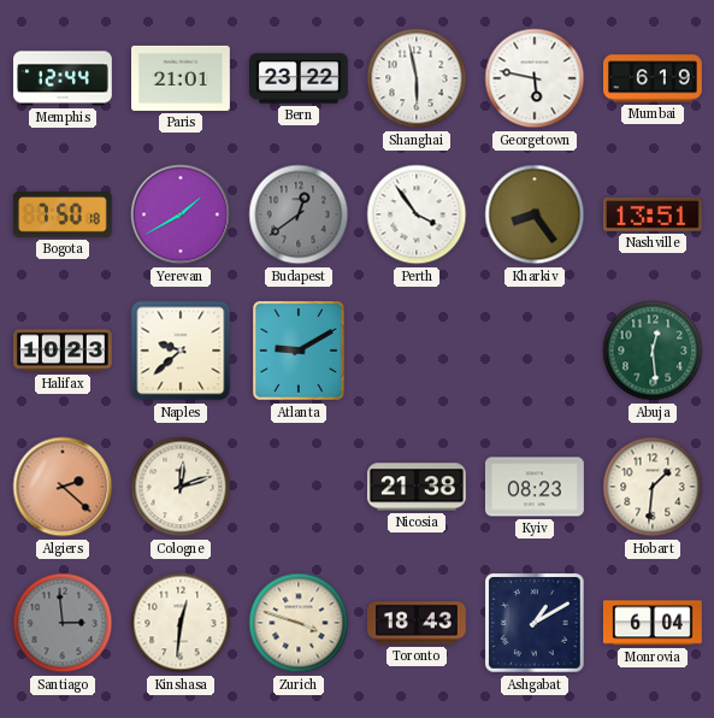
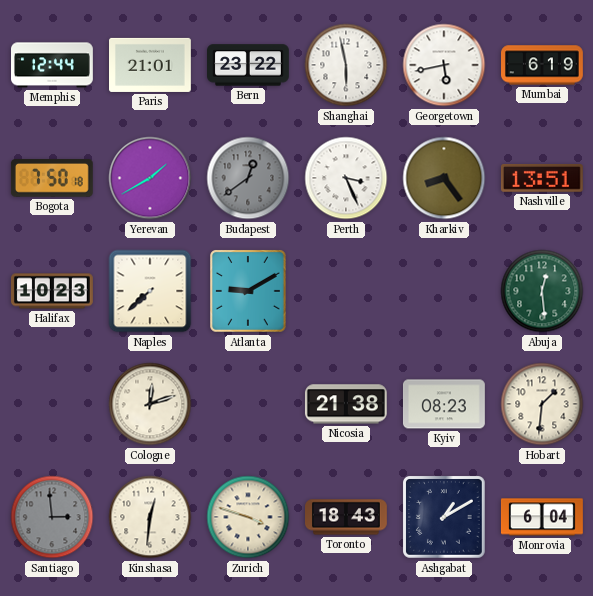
Georgetown: 5:47 -> 5:43
Perth: 3:54 -> 3:26
Naples: 9:38 -> 7:38
Algiers: 2:22 -> none
